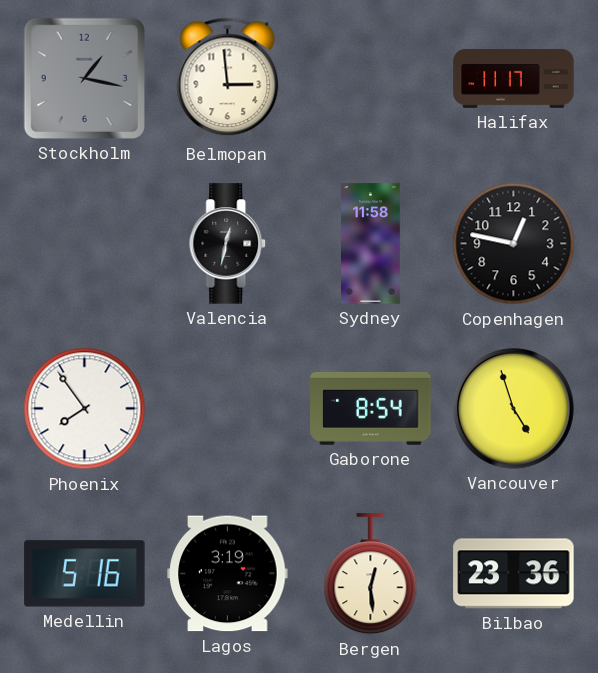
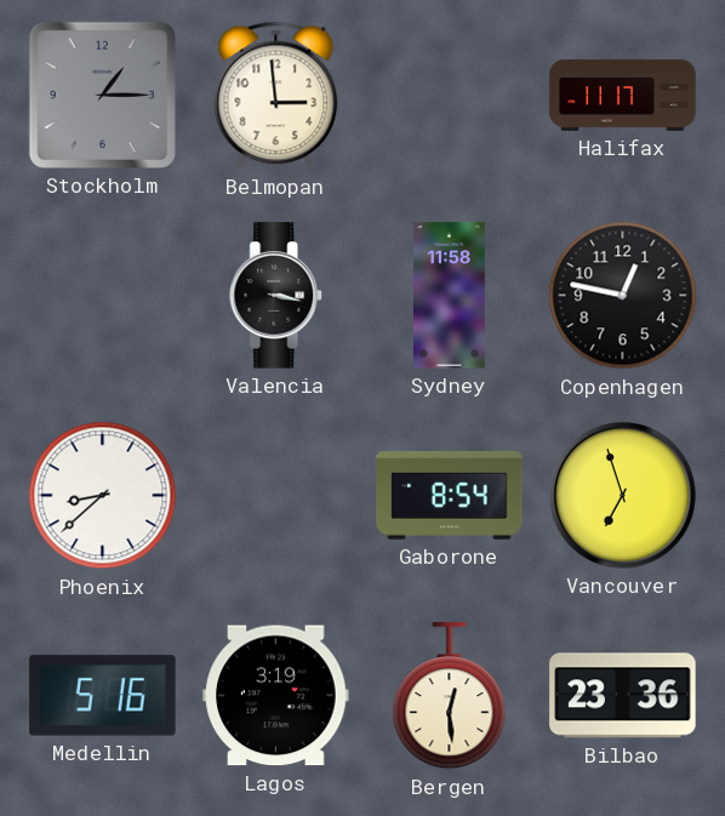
Stockholm: 1:17 -> 1:15
Valencia: 12:32 -> 3:17
Phoenix: 7:54 -> 8:38
Vancouver: 4:57 -> 6:57
